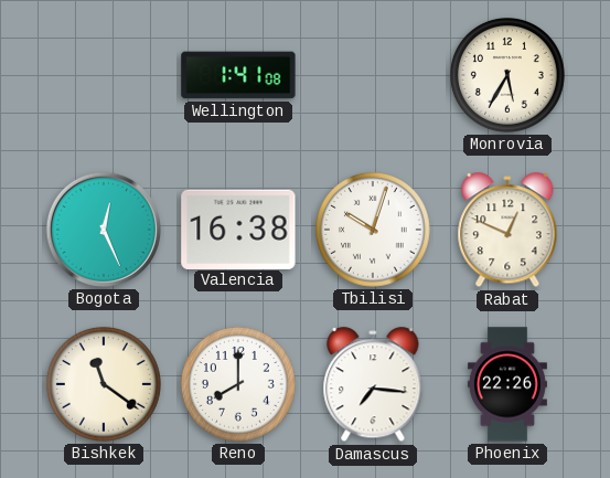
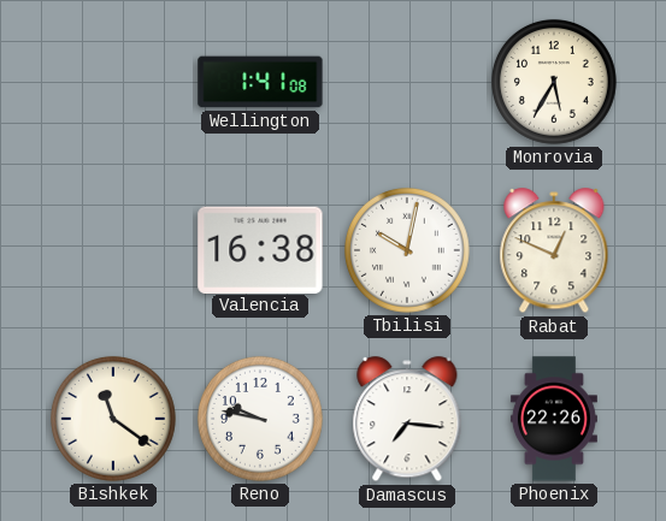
Bogota: 12:26 -> none
Tbilisi: 10:03 -> 10:02
Reno: 8:00 -> 9:47
